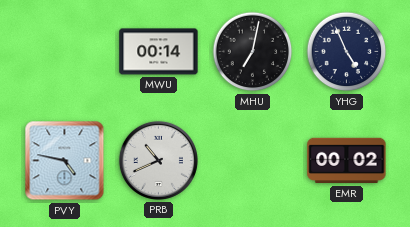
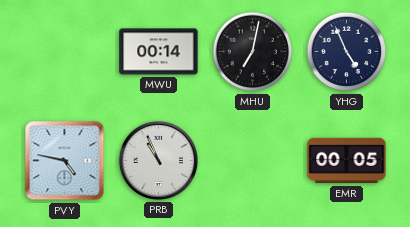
PRB: 10:41 -> 10:56
EMR: 00:02 -> 00:05
